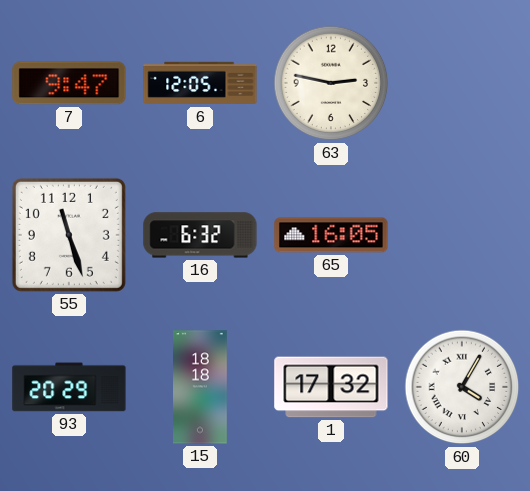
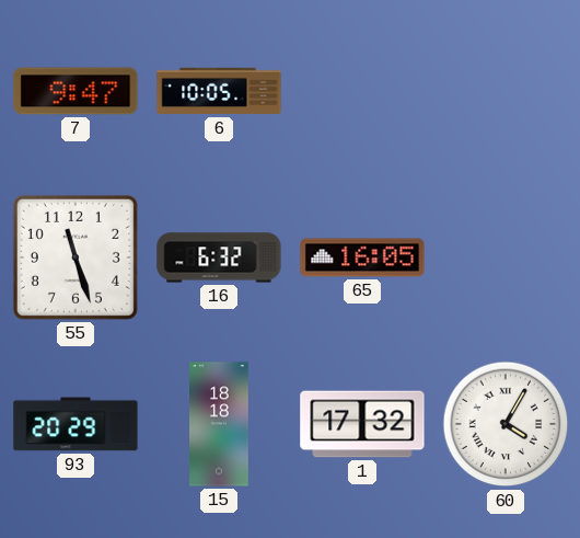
6: 12:05 -> 10:05
63: 2:47 -> none
